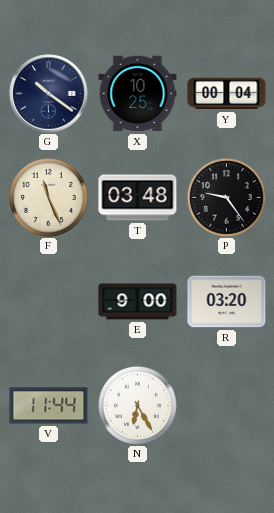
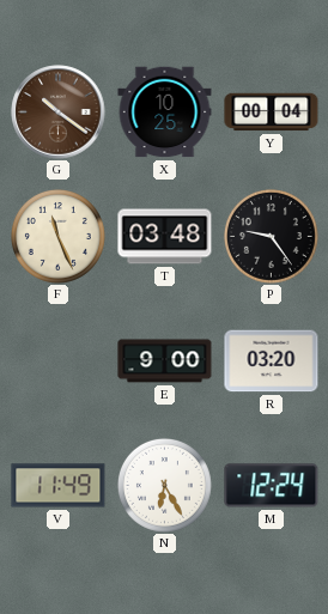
G dial: navy -> brown
V: 11:44 -> 11:49
M: none -> 12:24
